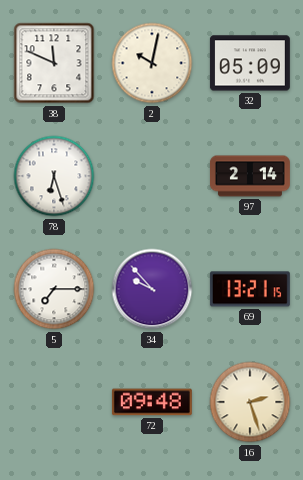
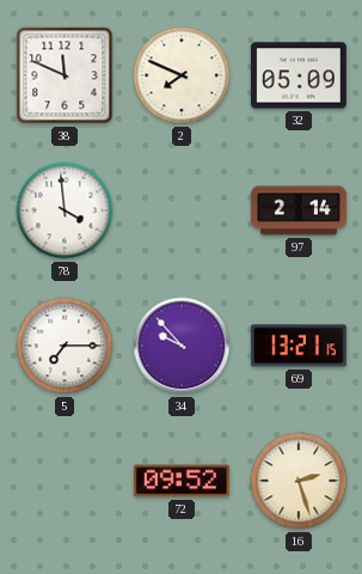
2: 10:02 -> 7:49
78: 6:27 -> 3:59
72: 09:48 -> 09:52
